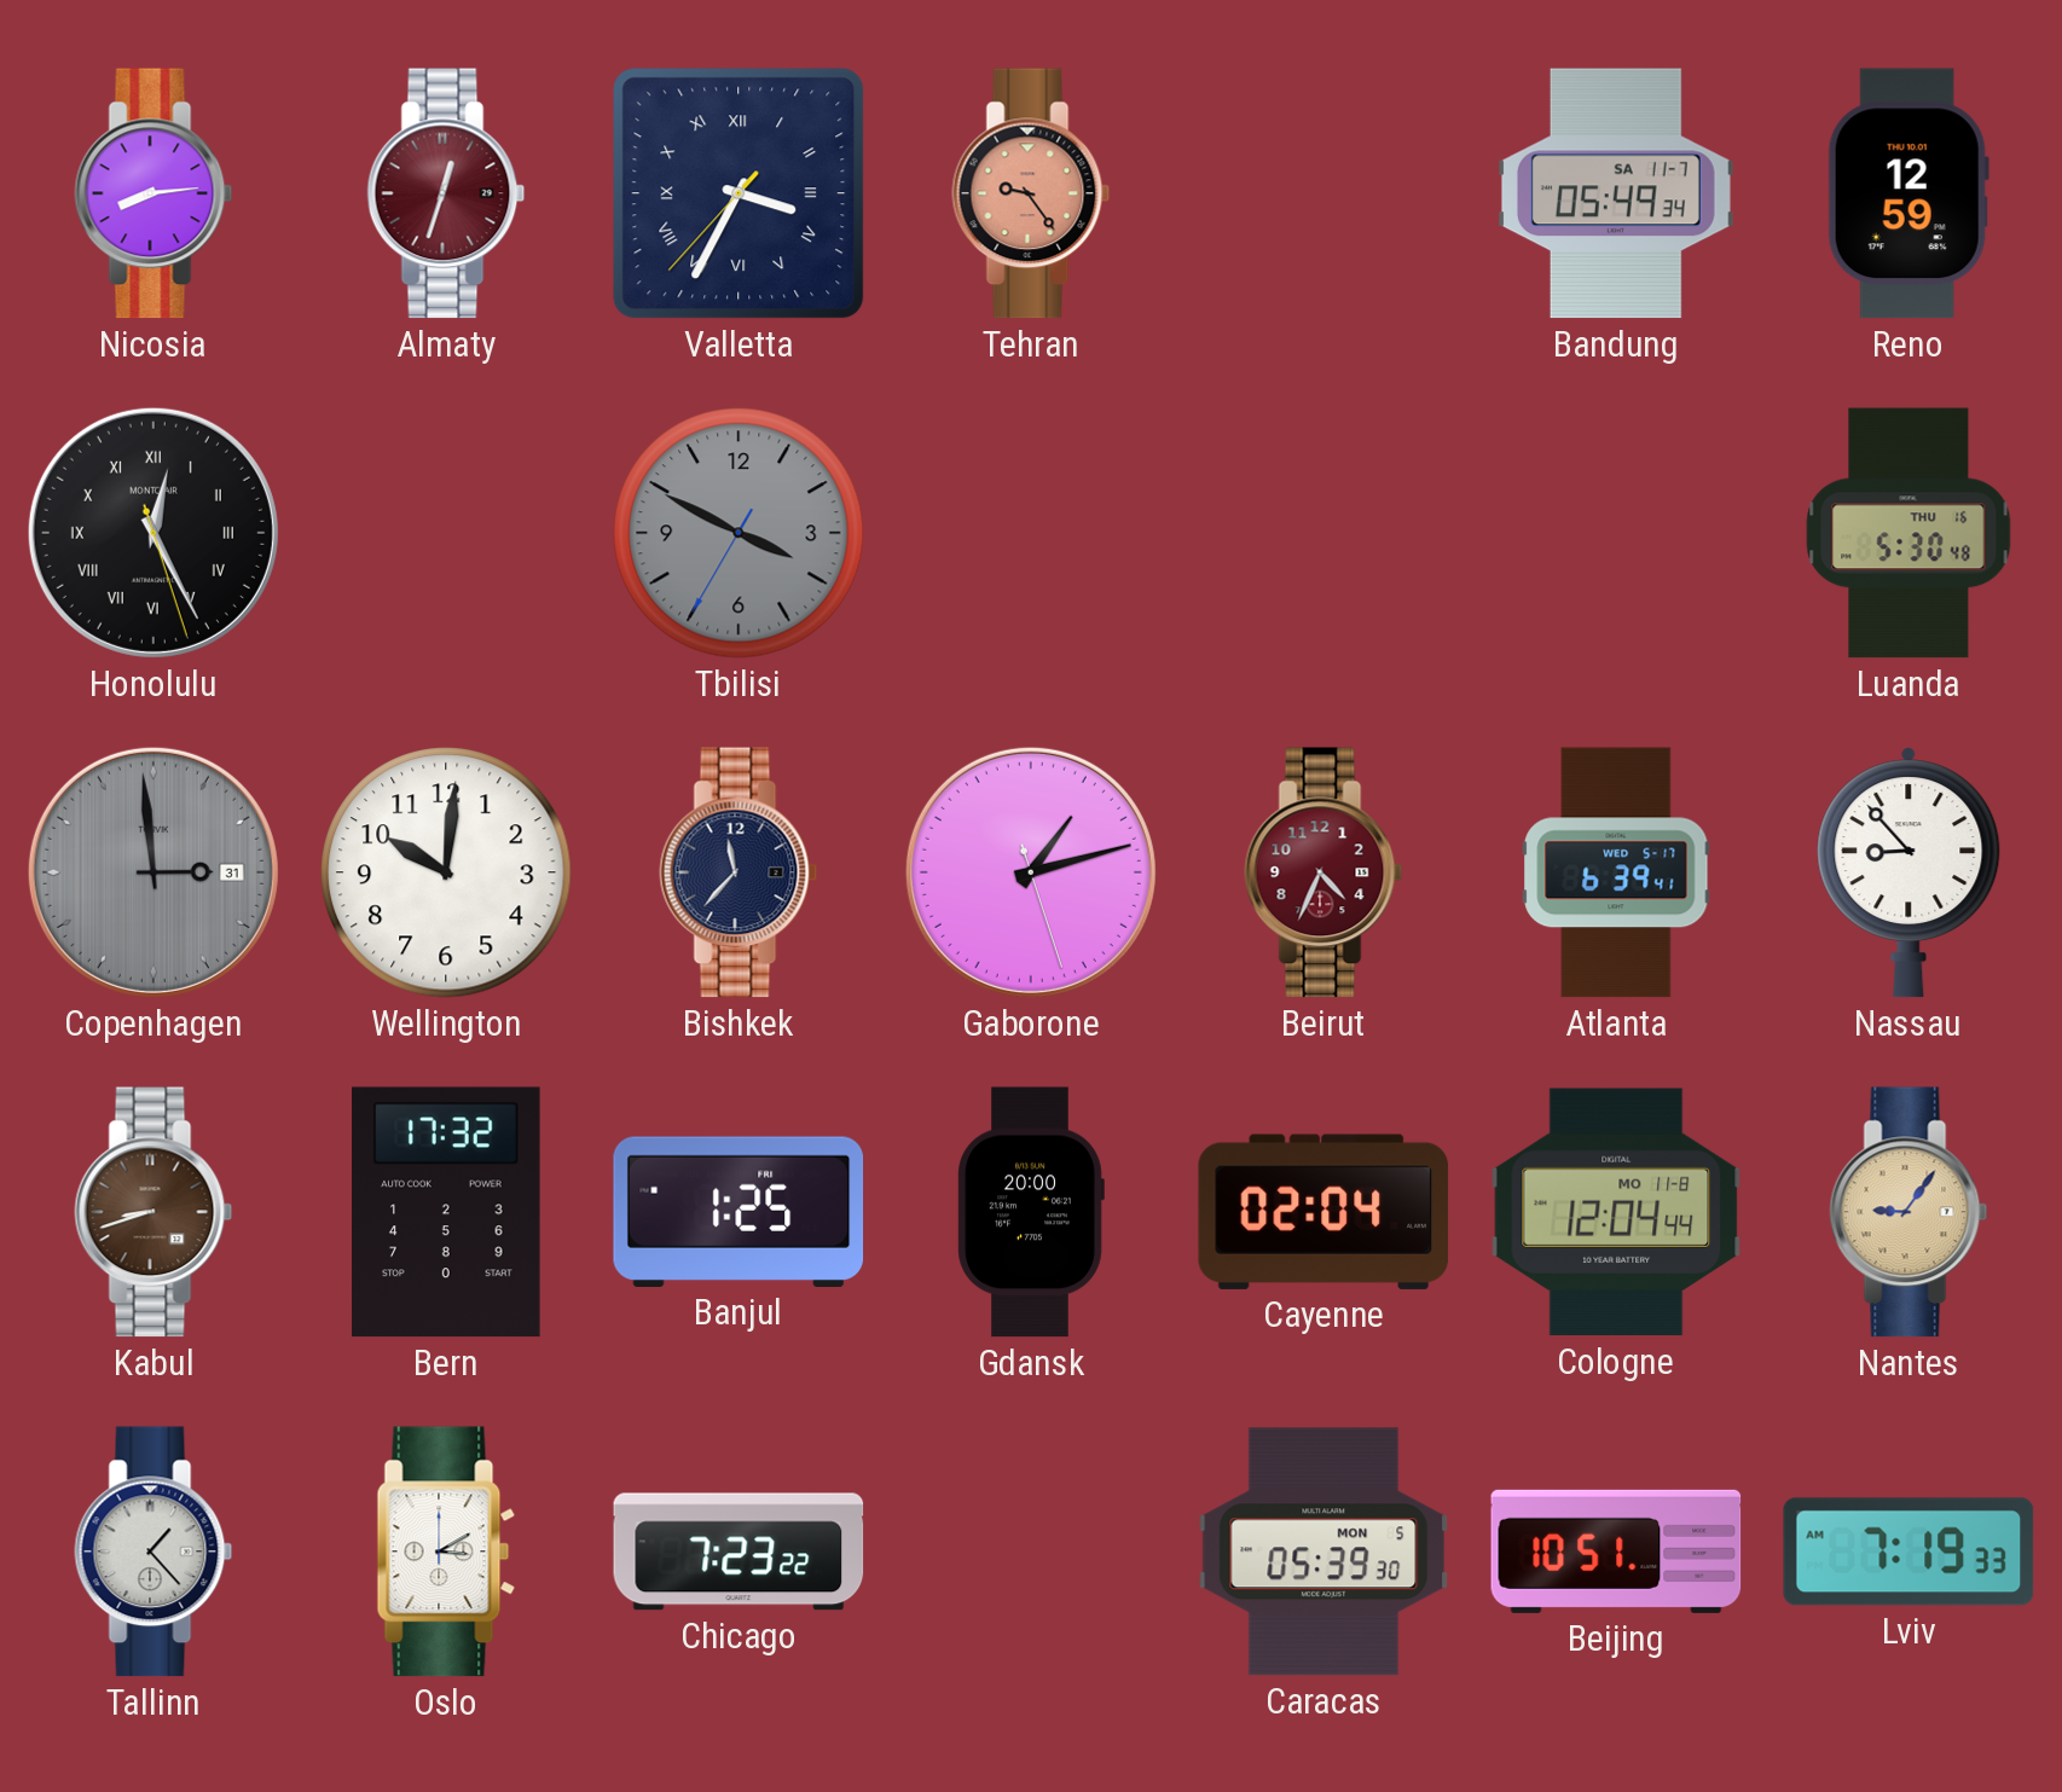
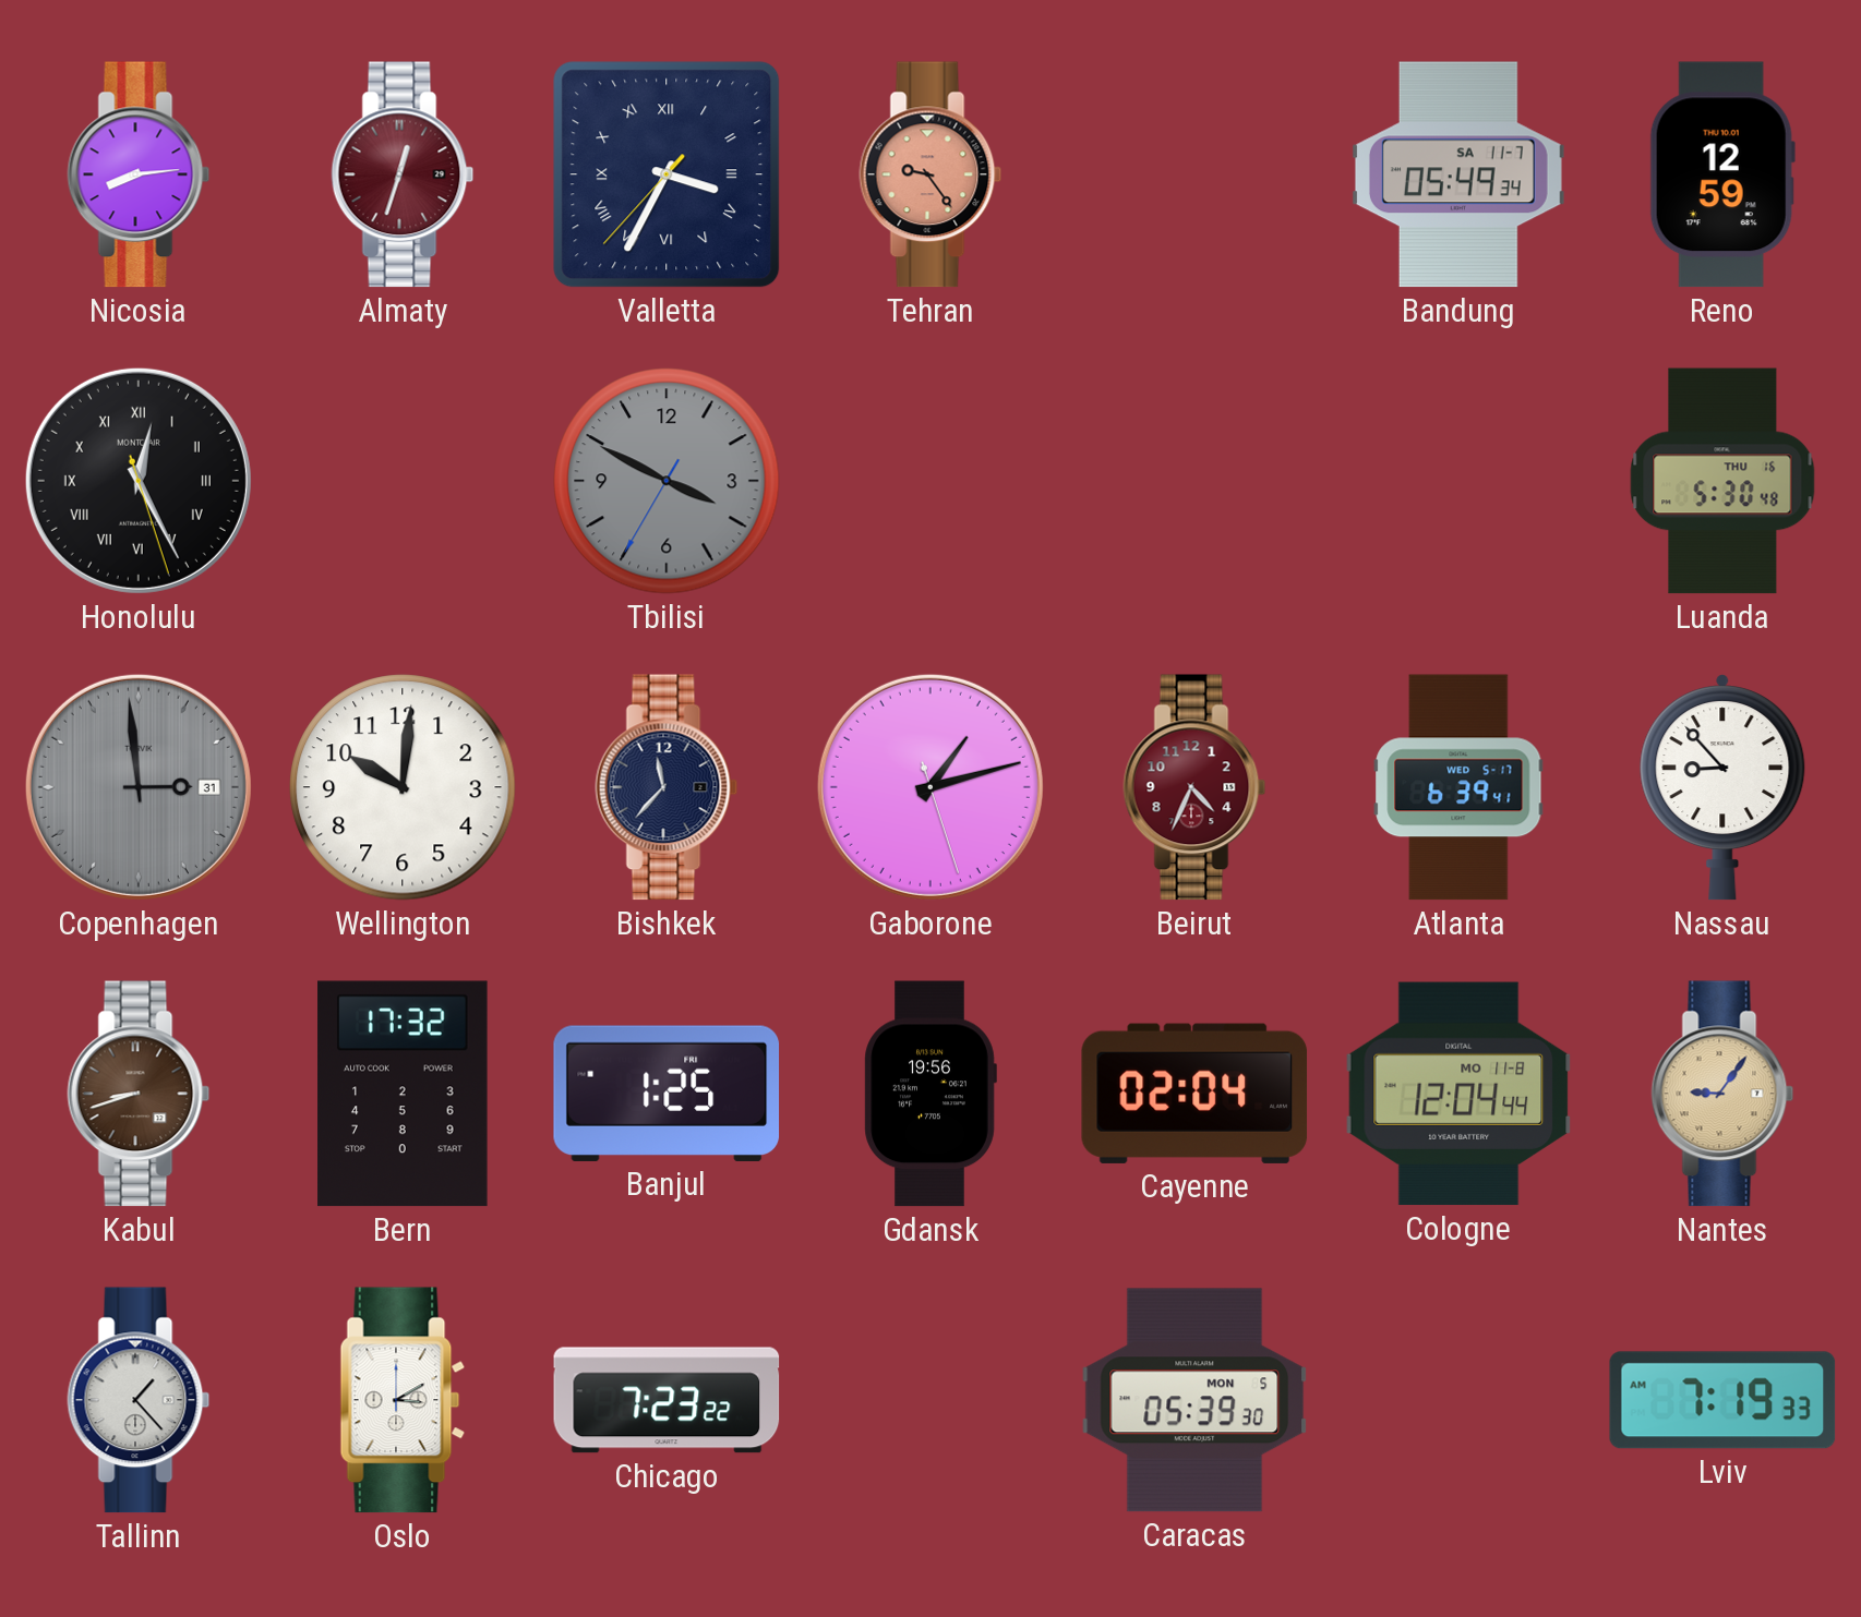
Gdansk: 20:00 -> 19:56
Beijing: 10:51 -> none
